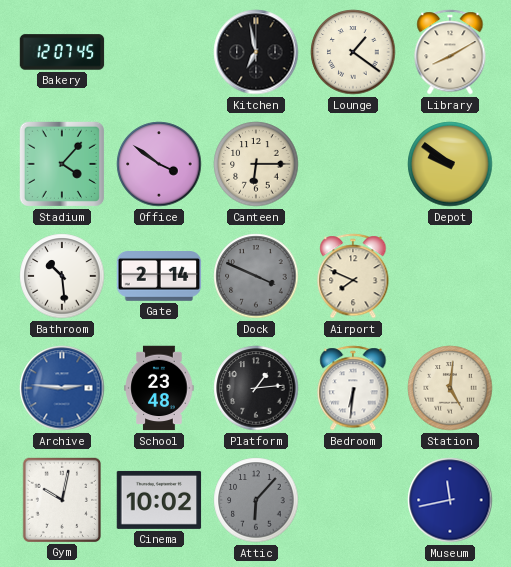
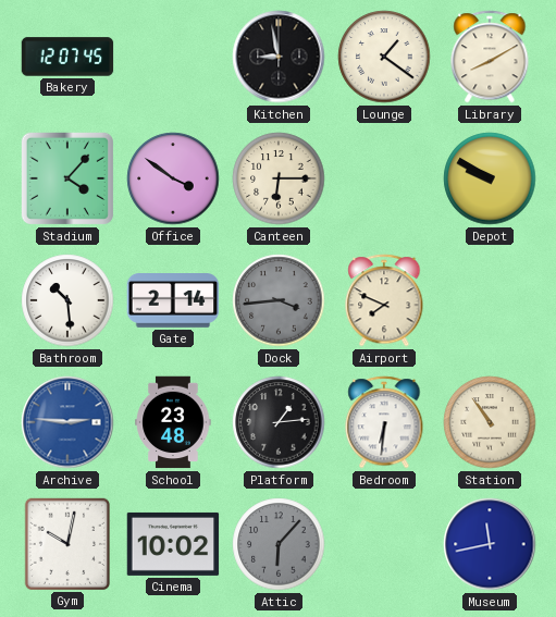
Kitchen: 6:58 -> 8:58
Depot: 9:51 -> 9:50
Dock: 3:49 -> 3:44
Station: 5:01 -> 10:54
